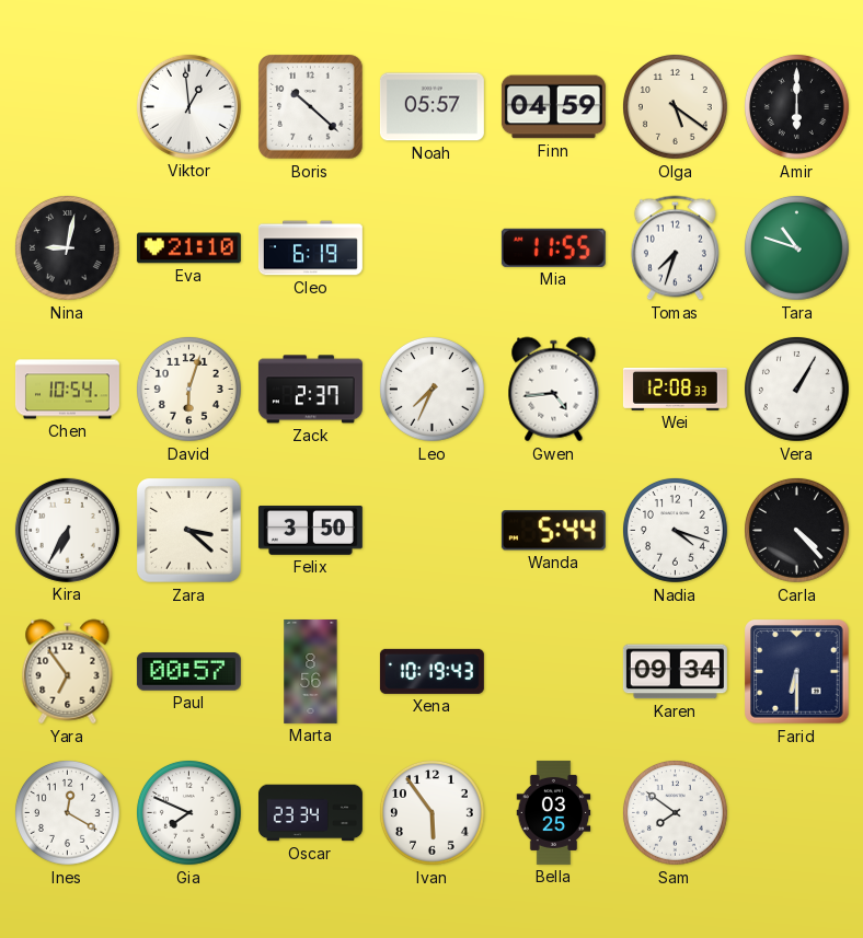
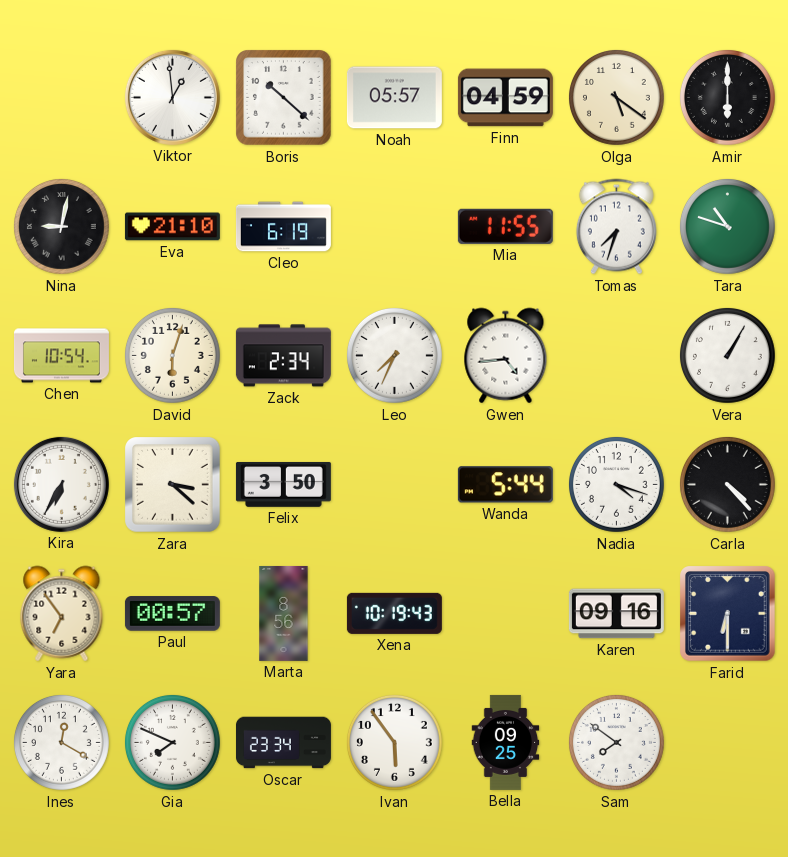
Zack: 2:37 -> 2:34
Wei: 12:08 -> none
Karen: 09:34 -> 09:16
Bella: 03:25 -> 09:25
